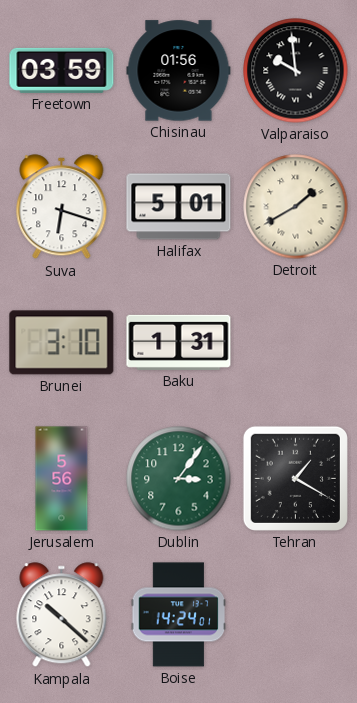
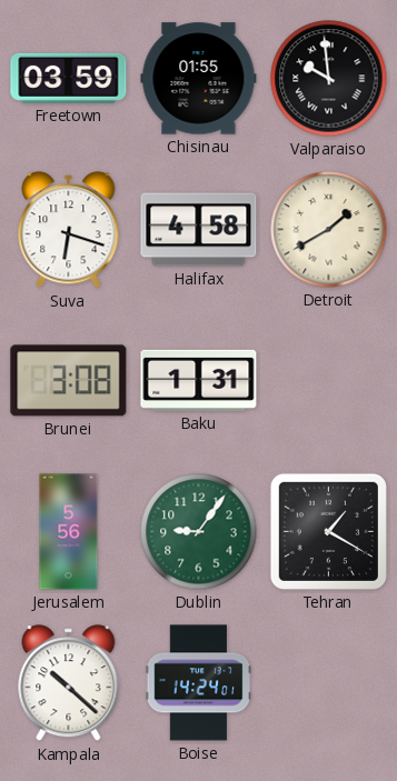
Chisinau: 01:56 -> 01:55
Halifax: 5:01 -> 4:58
Brunei: 3:10 -> 3:08
Dublin: 3:06 -> 9:06
